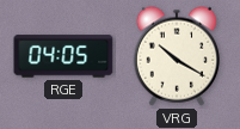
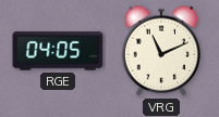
VRG: 10:20 -> 11:11
